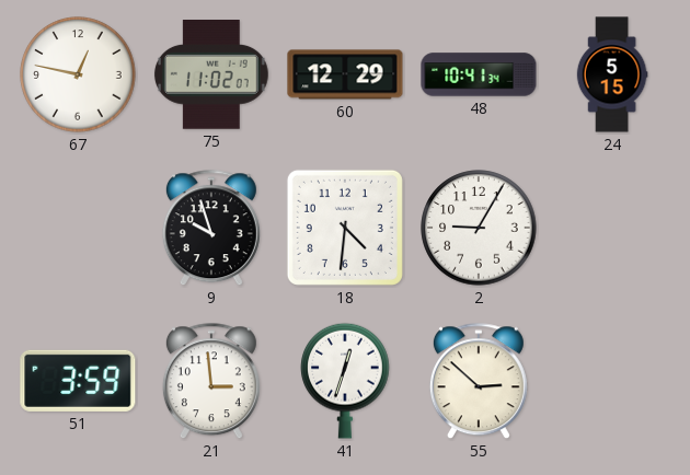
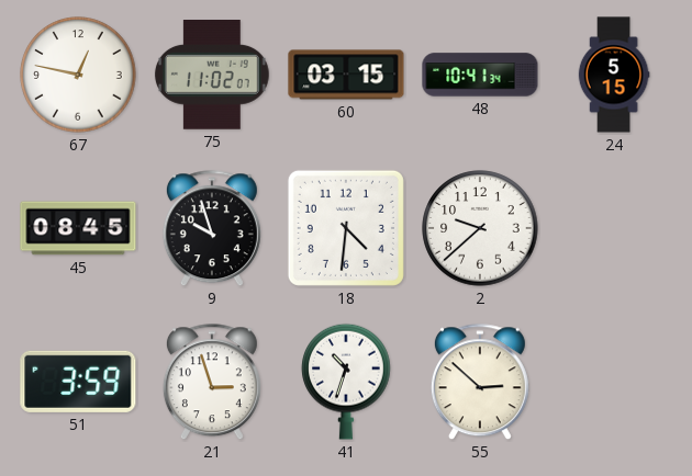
60: 12:29 -> 03:15
45: none -> 08:45
2: 9:05 -> 9:38
21: 2:59 -> 2:57
41: 12:33 -> 10:33
